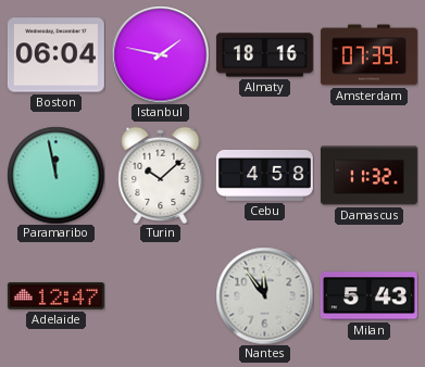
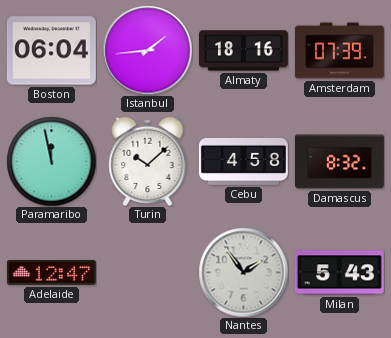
Istanbul: 1:47 -> 1:44
Damascus: 11:32 -> 8:32
Nantes: 11:54 -> 1:54
